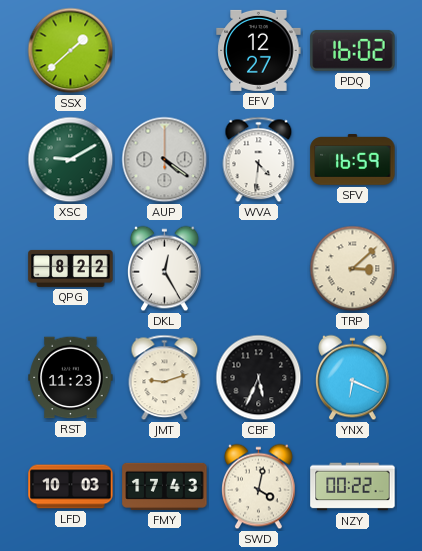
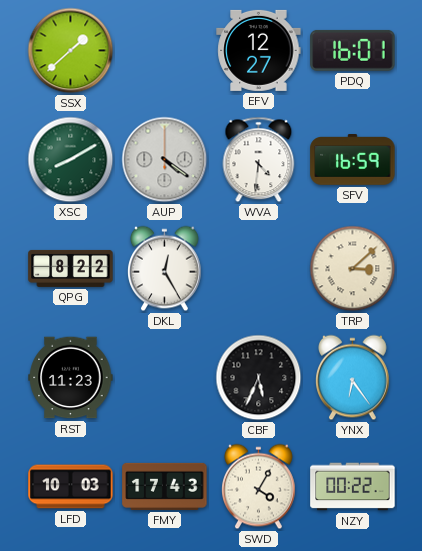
PDQ: 16:02 -> 16:01
XSC: 9:10 -> 8:10
JMT: 9:12 -> none
YNX: 6:19 -> 6:24
SWD: 4:02 -> 4:05
